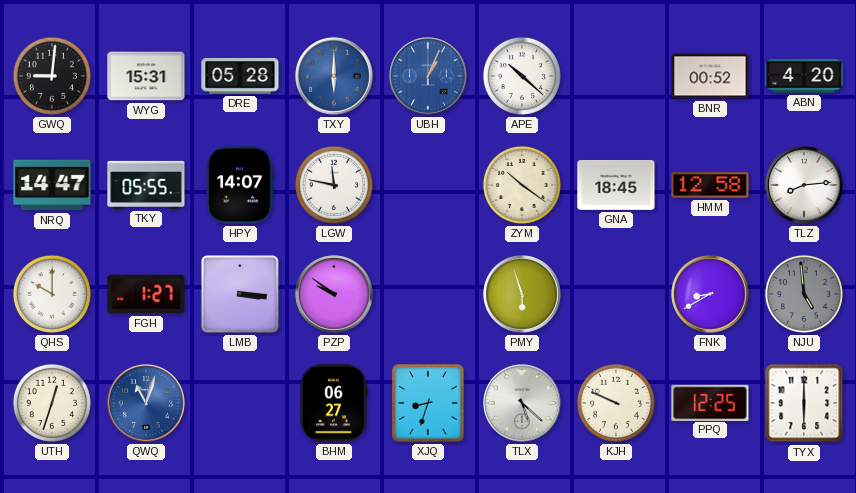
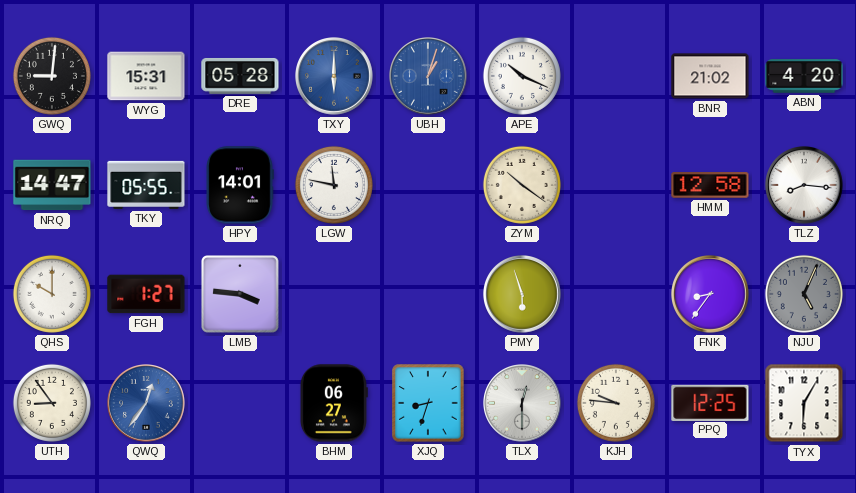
UBH: 1:04 -> 1:03
APE: 10:22 -> 10:19
BNR: 00:52 -> 21:02
HPY: 14:07 -> 14:01
GNA: 18:45 -> none
TLZ: 8:14 -> 8:16
LMB: 3:16 -> 3:46
PZP: 9:51 -> none
FNK: 8:40 -> 8:36
NJU: 4:59 -> 5:04
UTH: 12:33 -> 8:54
QWQ: 11:03 -> 12:36
TLX: 5:22 -> 12:30
KJH: 9:49 -> 9:46
TYX: 6:00 -> 6:05
